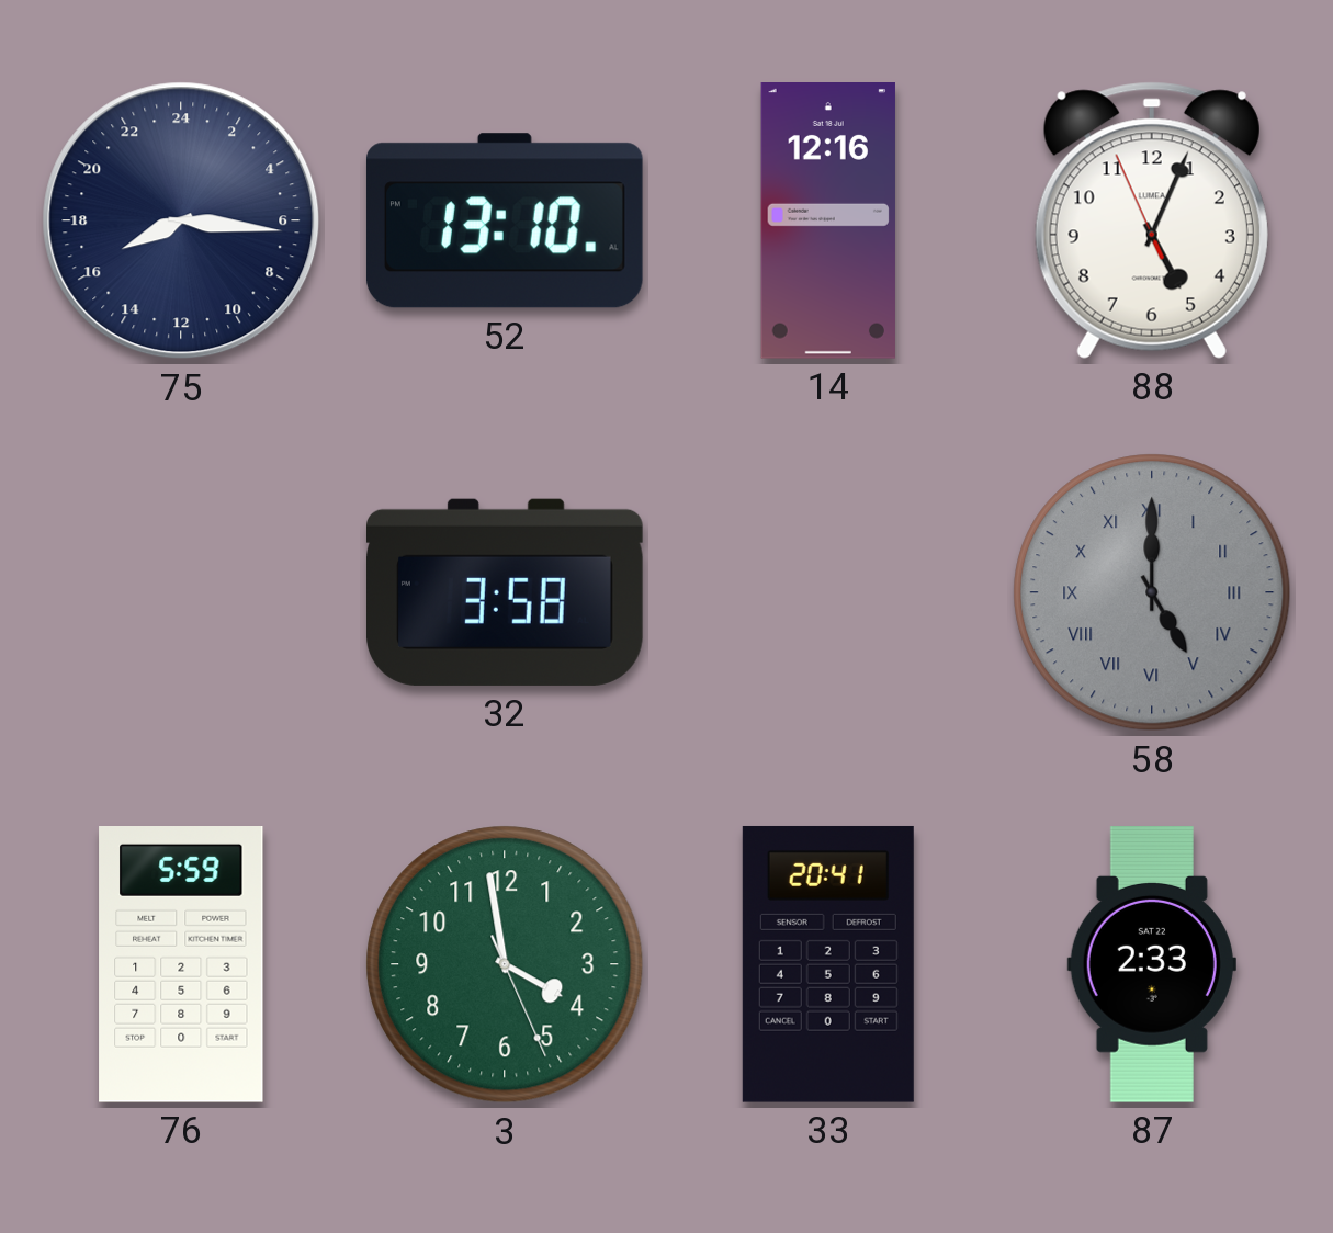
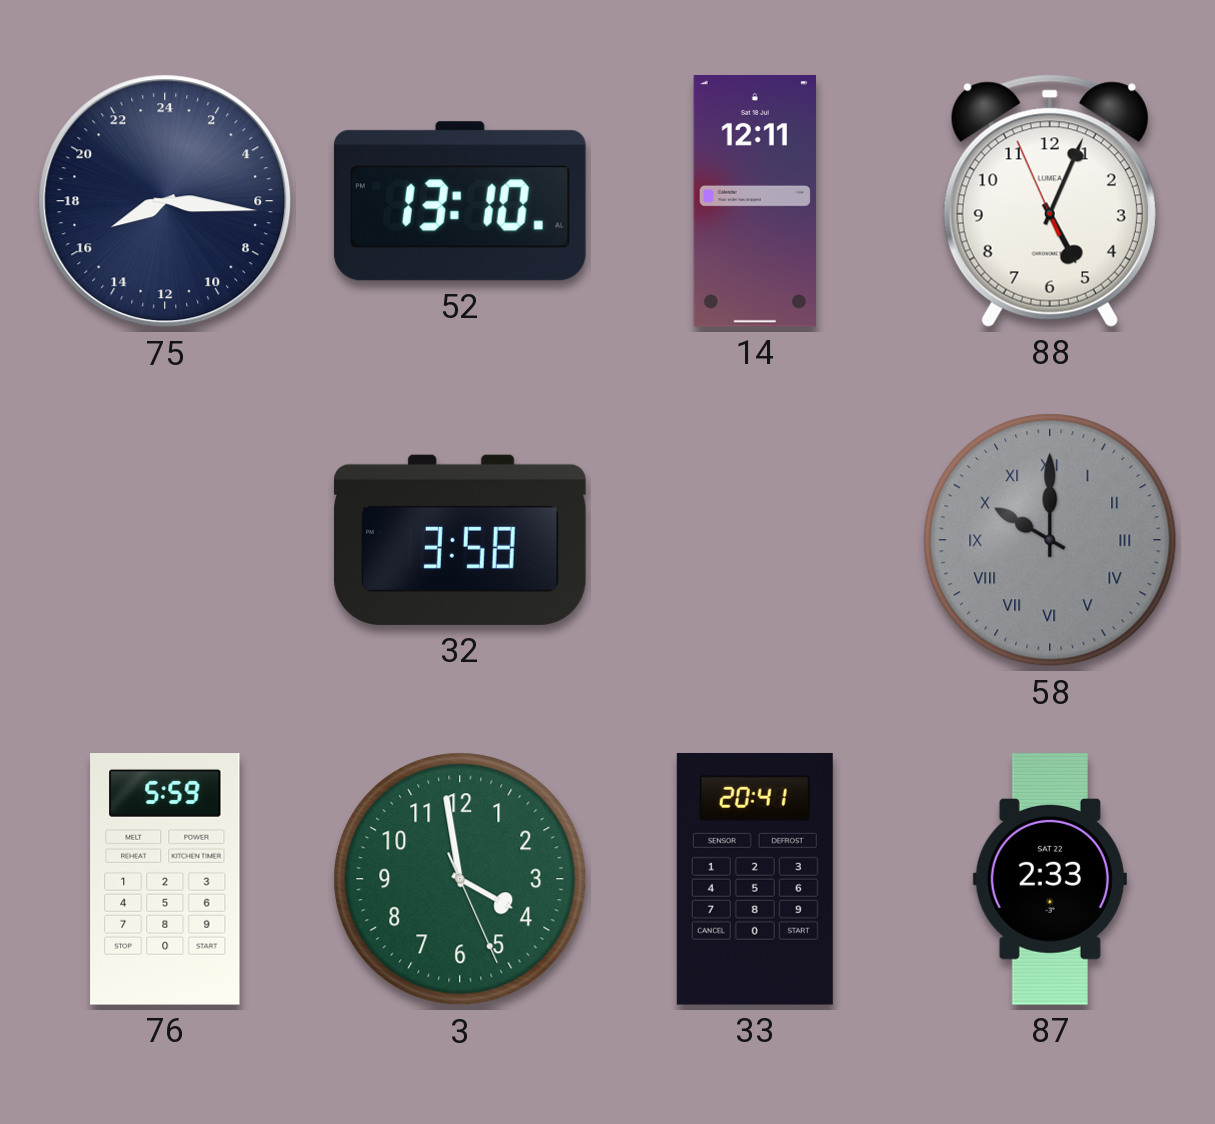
14: 12:16 -> 12:11
58: 5:00 -> 10:00
